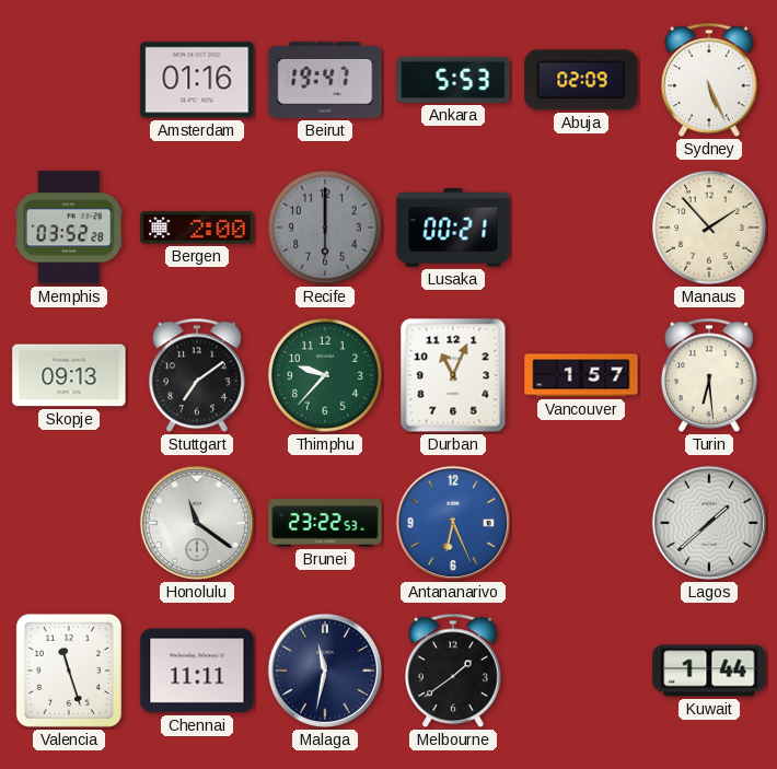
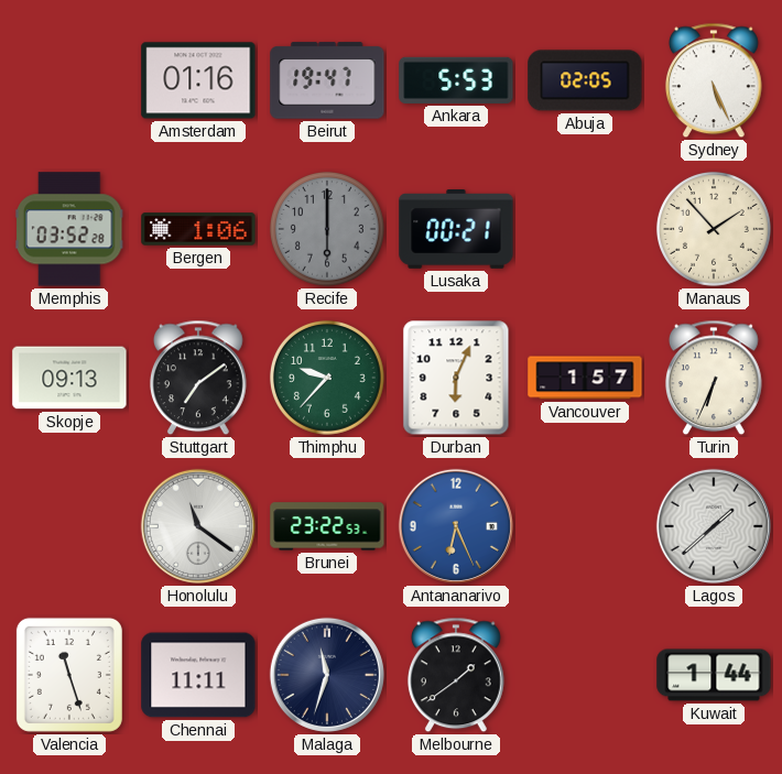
Abuja: 02:09 -> 02:05
Bergen: 2:00 -> 1:06
Durban: 11:04 -> 6:04
Turin: 6:29 -> 6:34
Malaga: 11:32 -> 11:33
